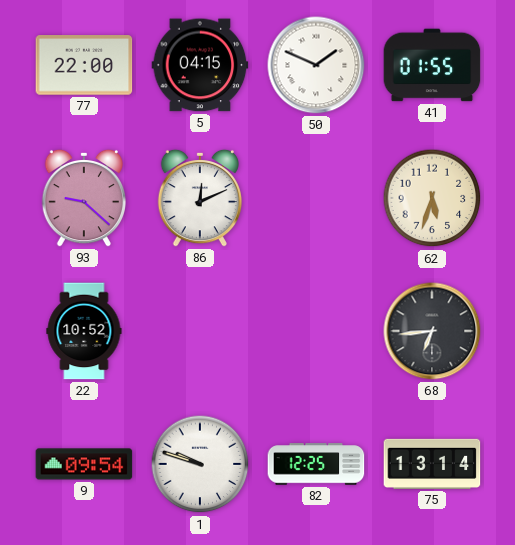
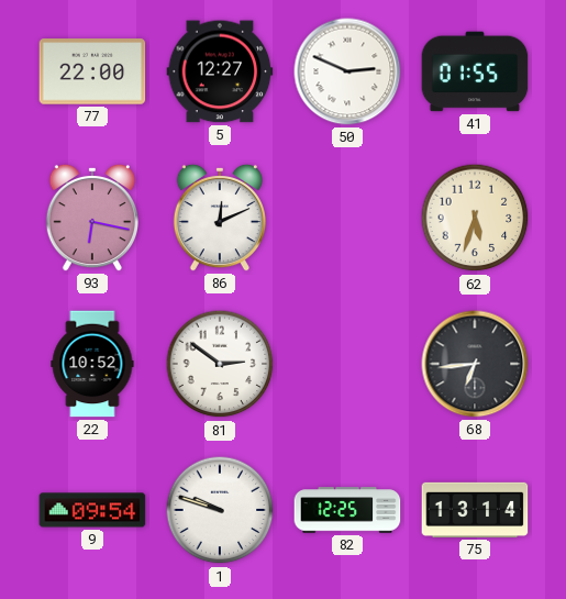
5: 04:15 -> 12:27
50: 1:49 -> 2:49
93: 9:22 -> 6:17
81: none -> 2:51
